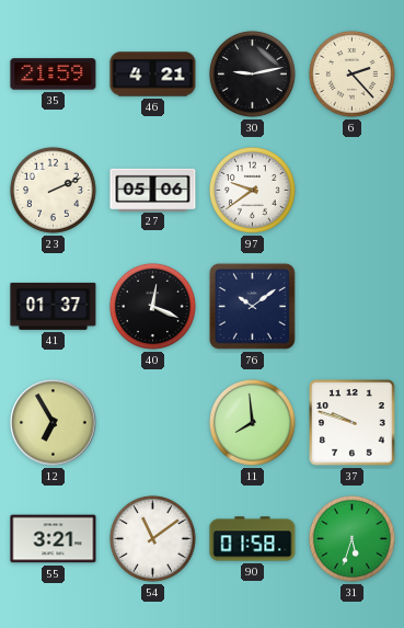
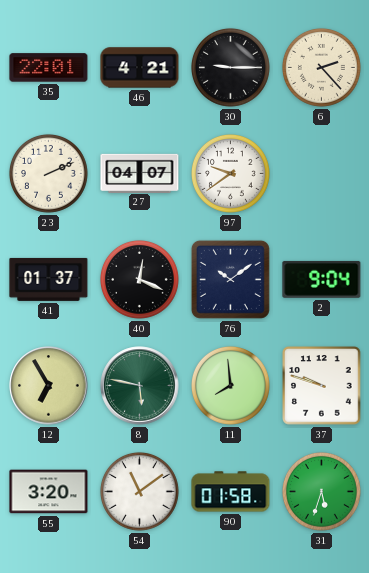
35: 21:59 -> 22:01
30: 9:13 -> 9:15
27: 05:06 -> 04:07
2: none -> 9:04
8: none -> 5:47
55: 3:21 -> 3:20
